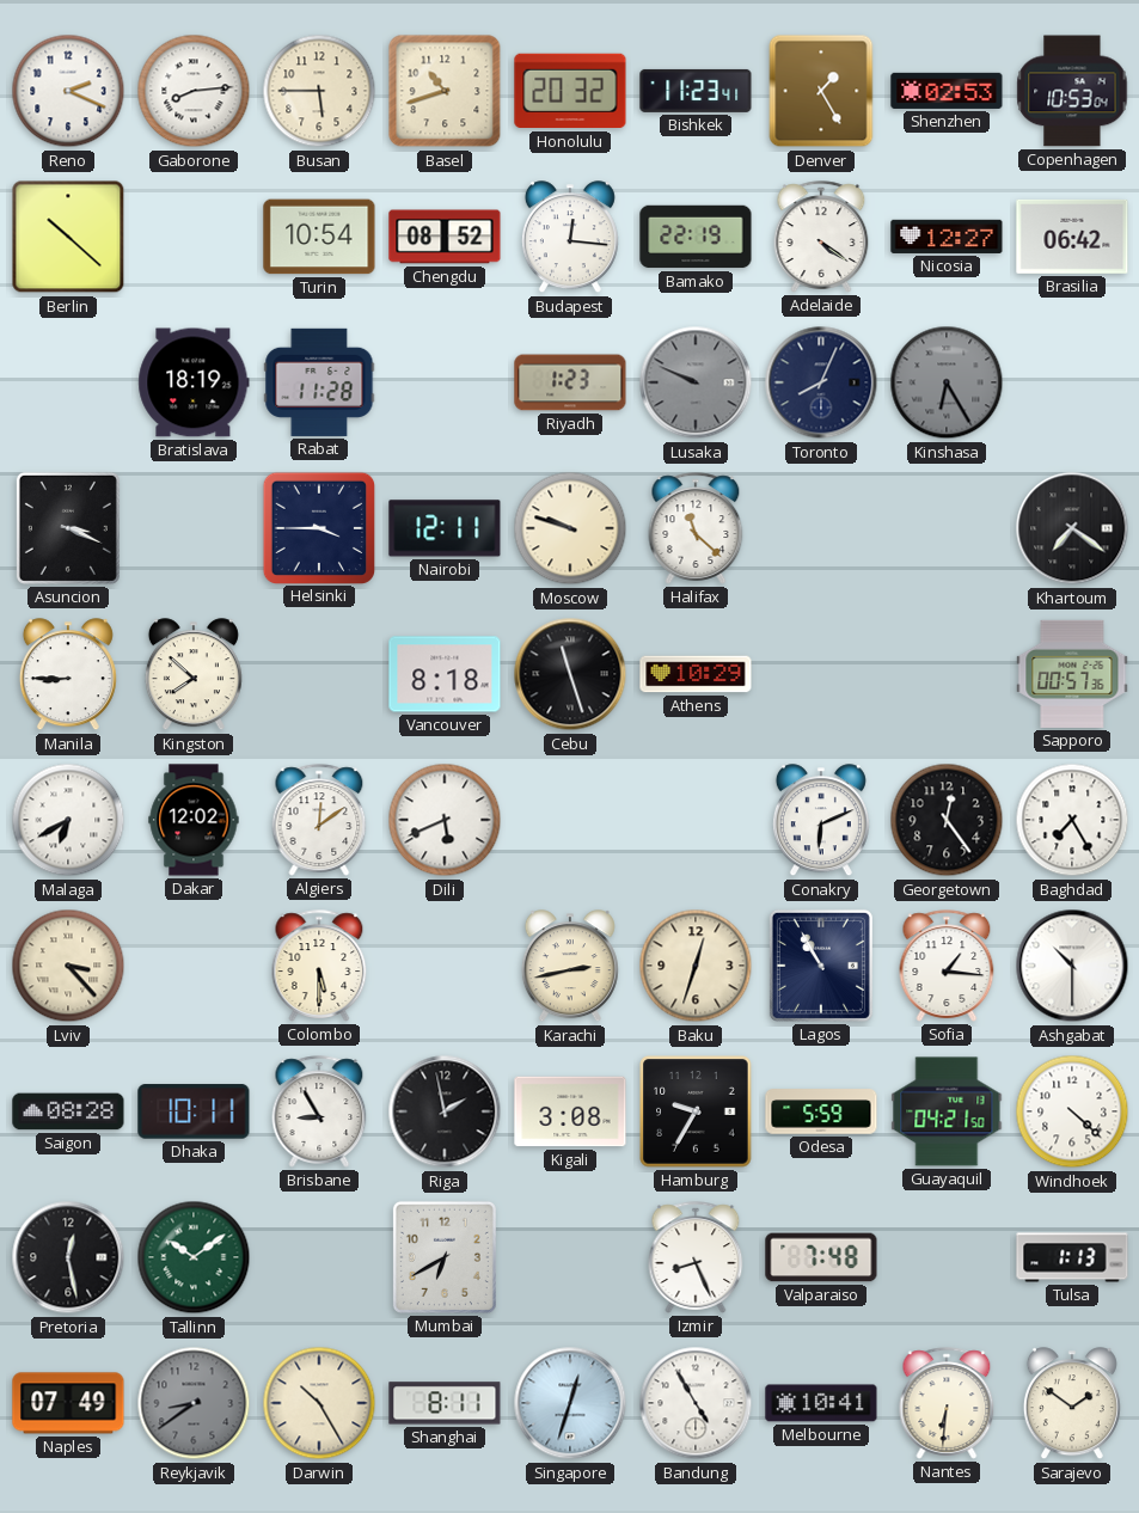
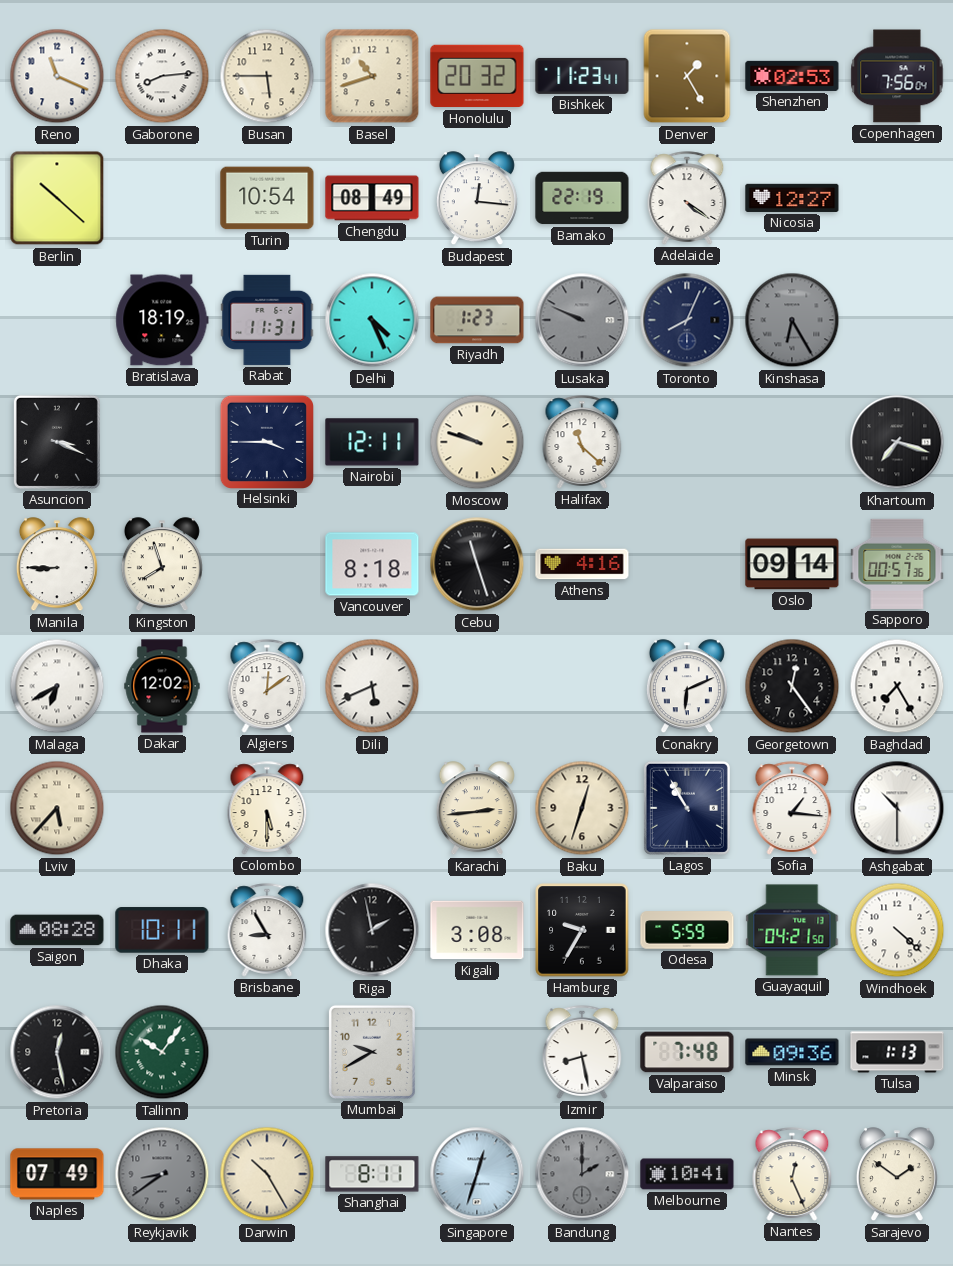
Reno: 2:19 -> 11:19
Copenhagen: 10:53 -> 7:56
Chengdu: 08:52 -> 08:49
Brasilia: 06:42 -> none
Rabat: 11:28 -> 11:31
Delhi: none -> 4:26
Khartoum: 7:21 -> 7:18
Kingston: 7:52 -> 7:57
Athens: 10:29 -> 4:16
Oslo: none -> 09:14
Lviv: 3:23 -> 5:37
Karachi: 2:43 -> 2:44
Tallinn: 10:09 -> 10:06
Mumbai: 6:40 -> 9:40
Izmir: 8:26 -> 8:28
Minsk: none -> 09:36
Bandung: 4:55 -> 2:00
Bandung dial: white -> grey
Nantes: 6:31 -> 12:26
